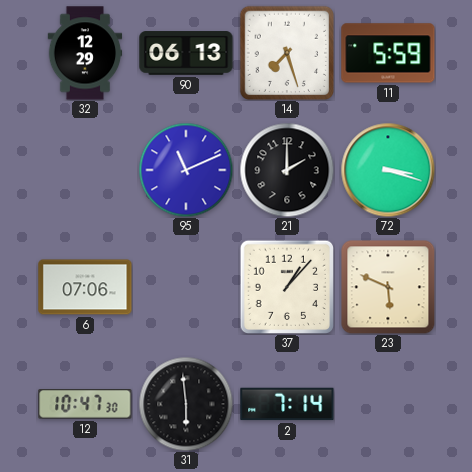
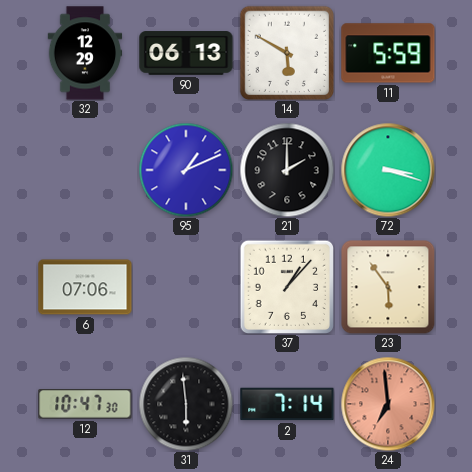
14: 7:27 -> 5:50
95: 11:11 -> 1:11
23: 5:49 -> 5:54
24: none -> 6:59
